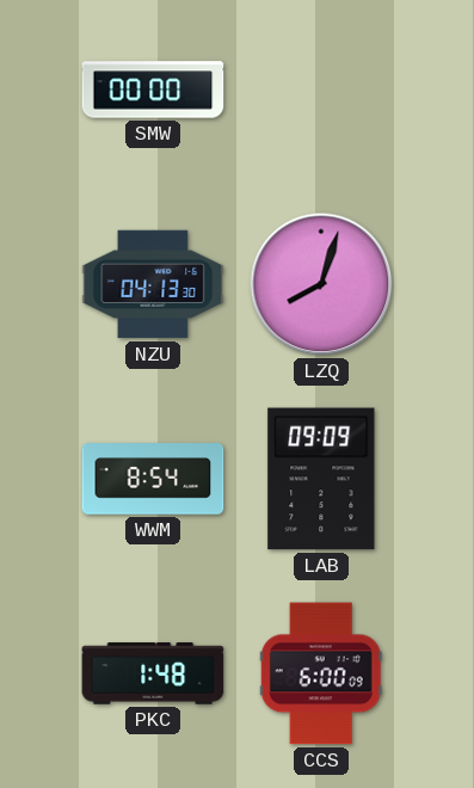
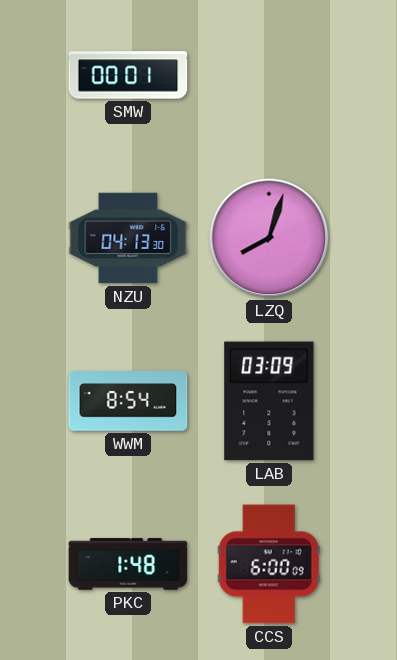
SMW: 00:00 -> 00:01
LAB: 09:09 -> 03:09
